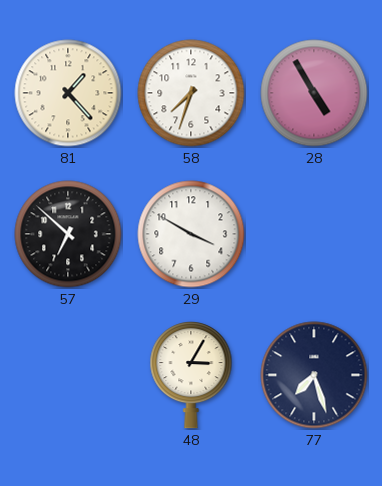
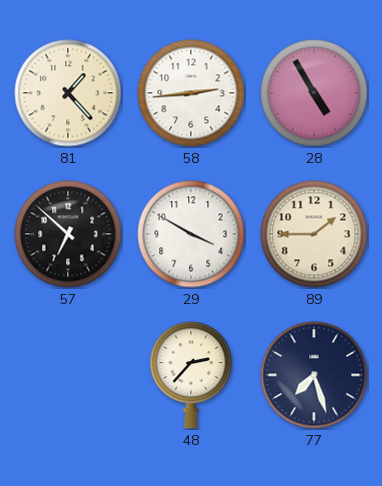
58: 7:33 -> 2:44
89: none -> 1:45
48: 3:05 -> 2:37
